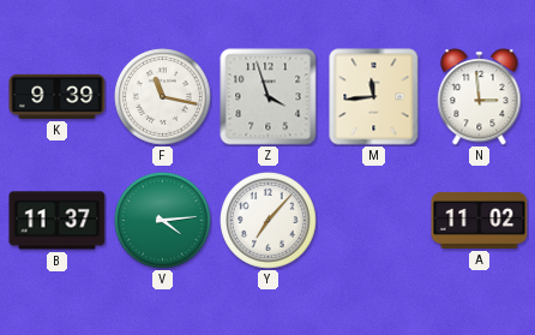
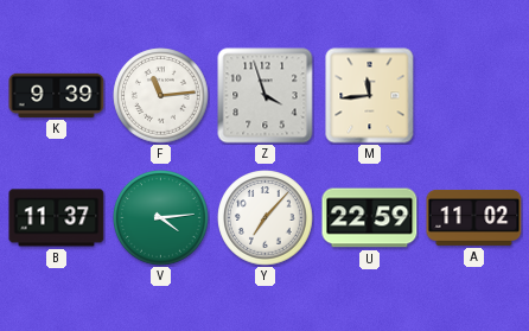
F: 11:17 -> 11:14
N: 2:59 -> none
U: none -> 22:59
